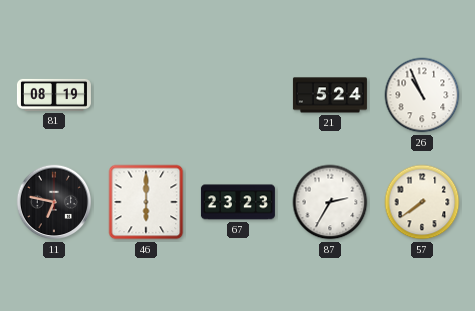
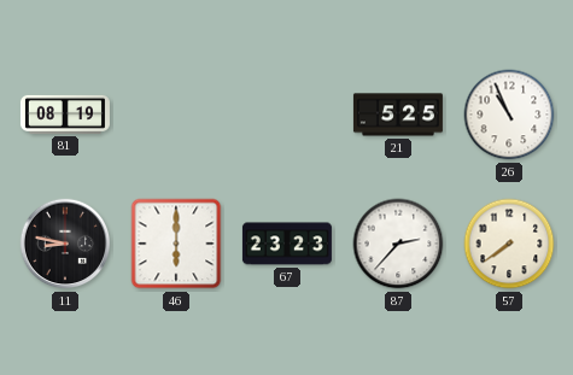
21: 5:24 -> 5:25
11: 6:47 -> 8:47
87: 2:35 -> 2:37
